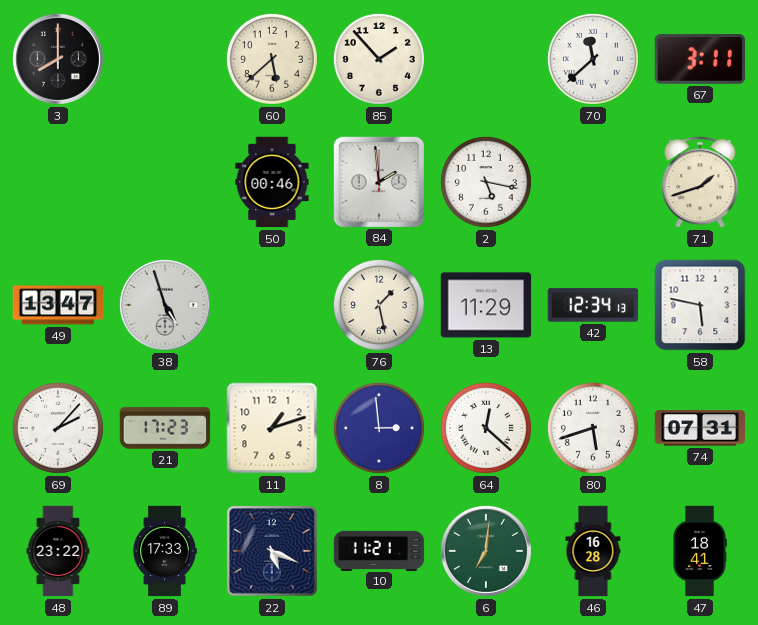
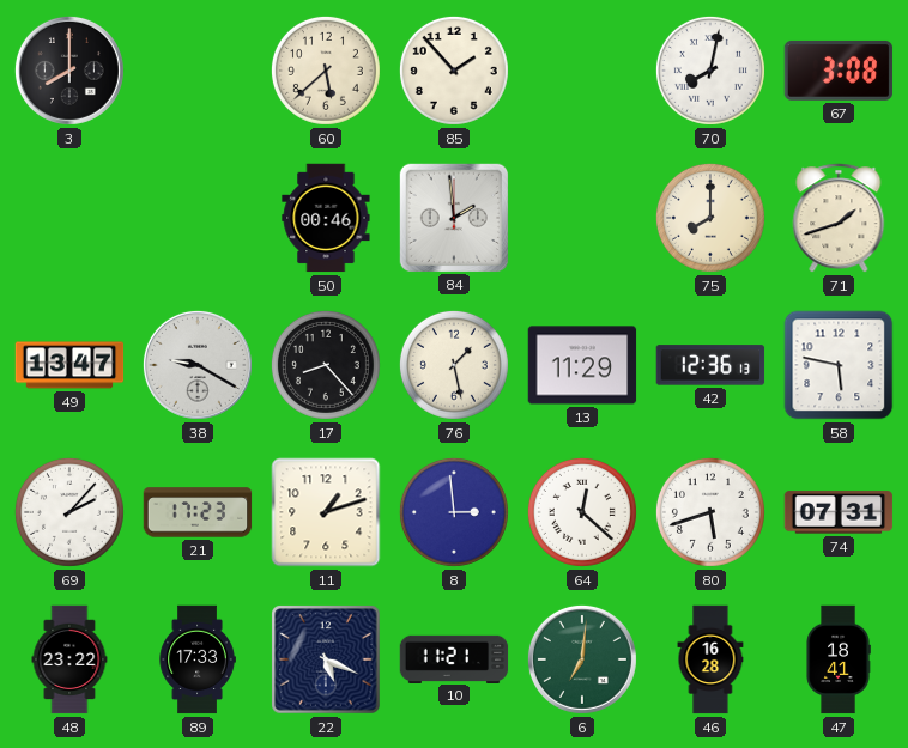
70: 11:38 -> 8:02
67: 3:11 -> 3:08
2: 5:17 -> none
75: none -> 8:00
38: 4:57 -> 9:20
17: none -> 8:23
42: 12:34 -> 12:36
